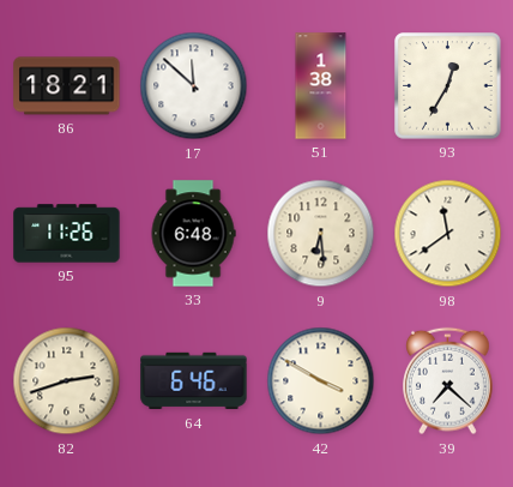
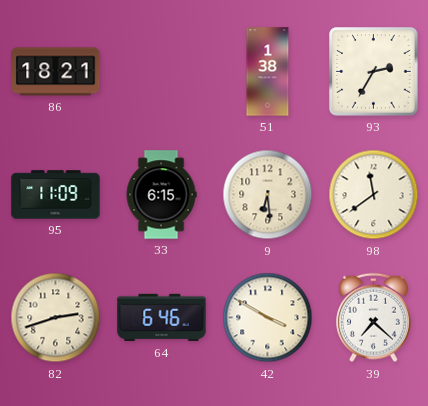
17: 11:52 -> none
93: 12:35 -> 2:35
95: 11:26 -> 11:09
33: 6:48 -> 6:15
